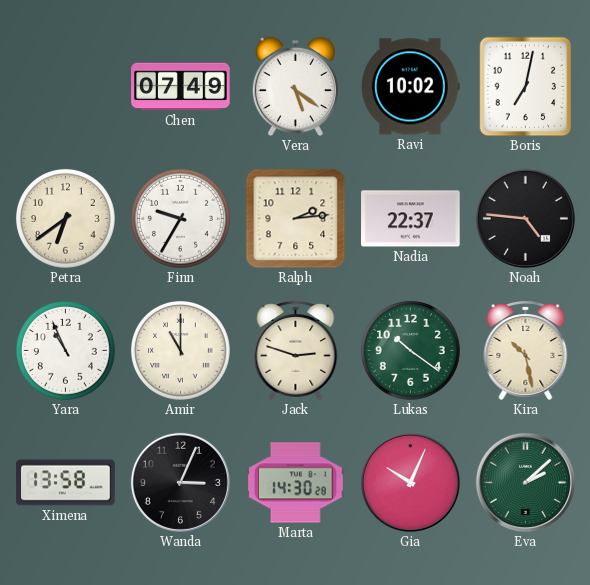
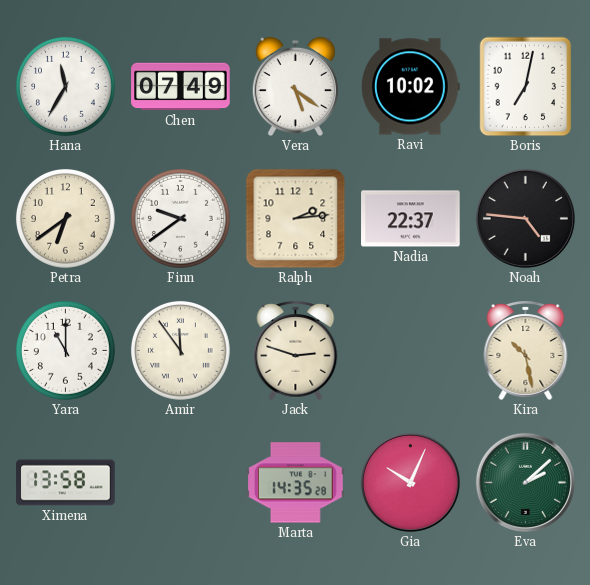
Hana: none -> 11:35
Finn: 9:35 -> 9:39
Yara: 10:56 -> 11:00
Amir: 11:00 -> 11:54
Lukas: 10:21 -> none
Wanda: 3:04 -> none
Marta: 14:30 -> 14:35
